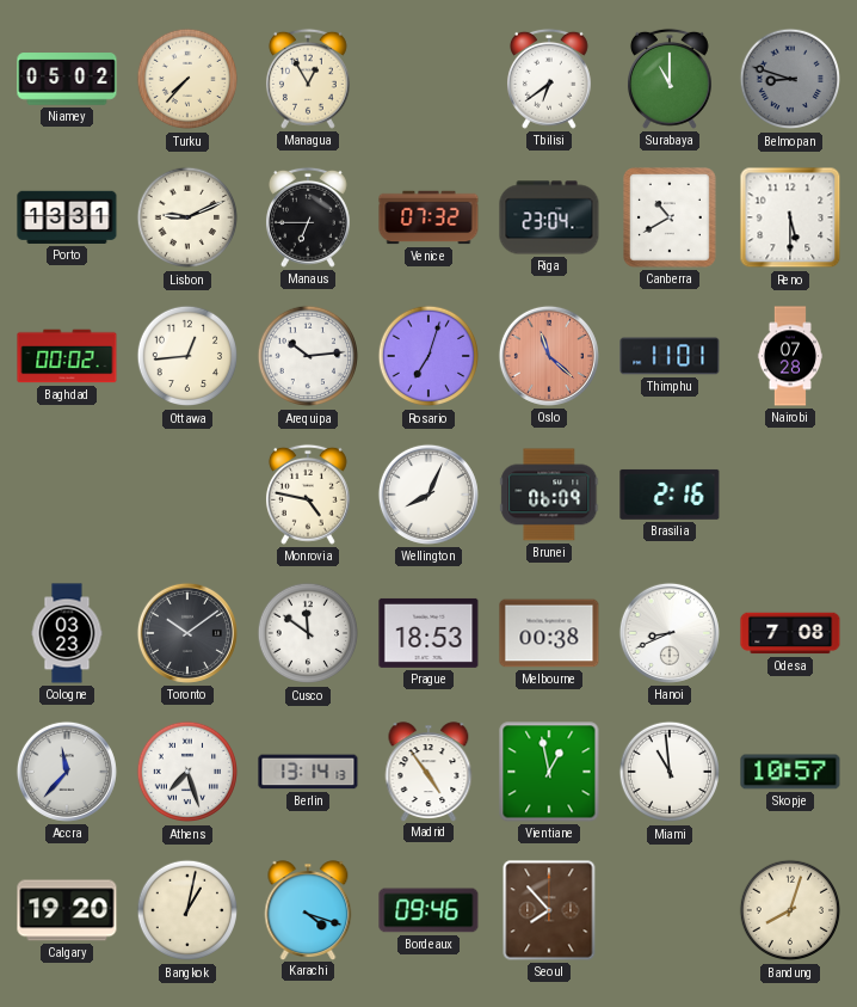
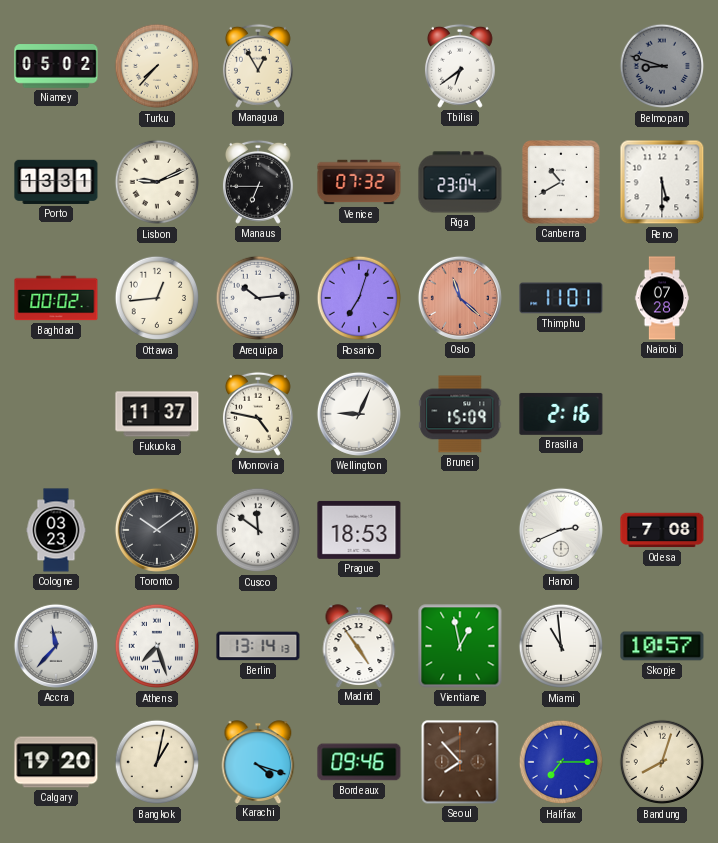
Surabaya: 11:00 -> none
Fukuoka: none -> 11:37
Wellington: 8:04 -> 9:04
Brunei: 06:09 -> 15:09
Melbourne: 00:38 -> none
Hanoi: 8:41 -> 2:41
Halifax: none -> 7:15
